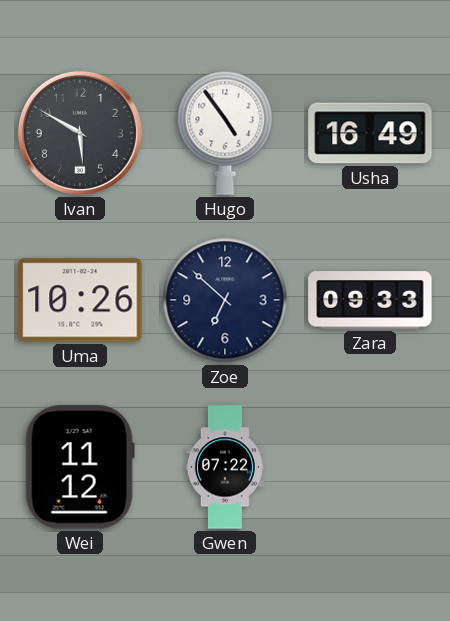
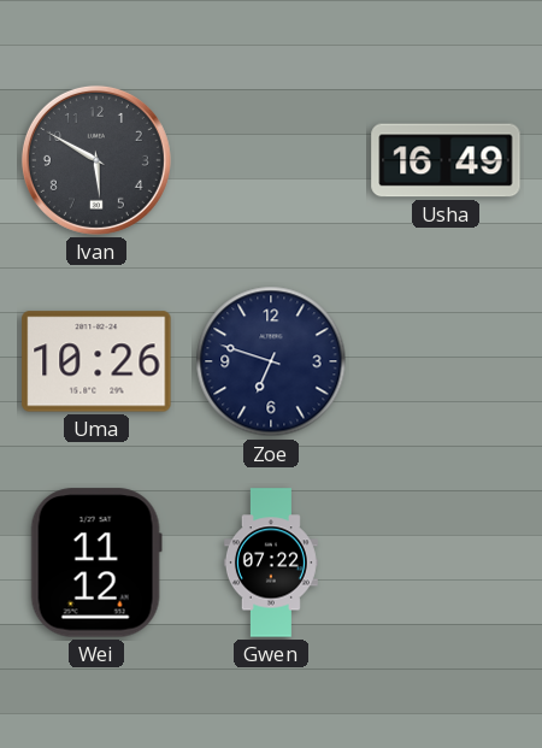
Hugo: 4:54 -> none
Zoe: 6:52 -> 6:48
Zara: 09:33 -> none
